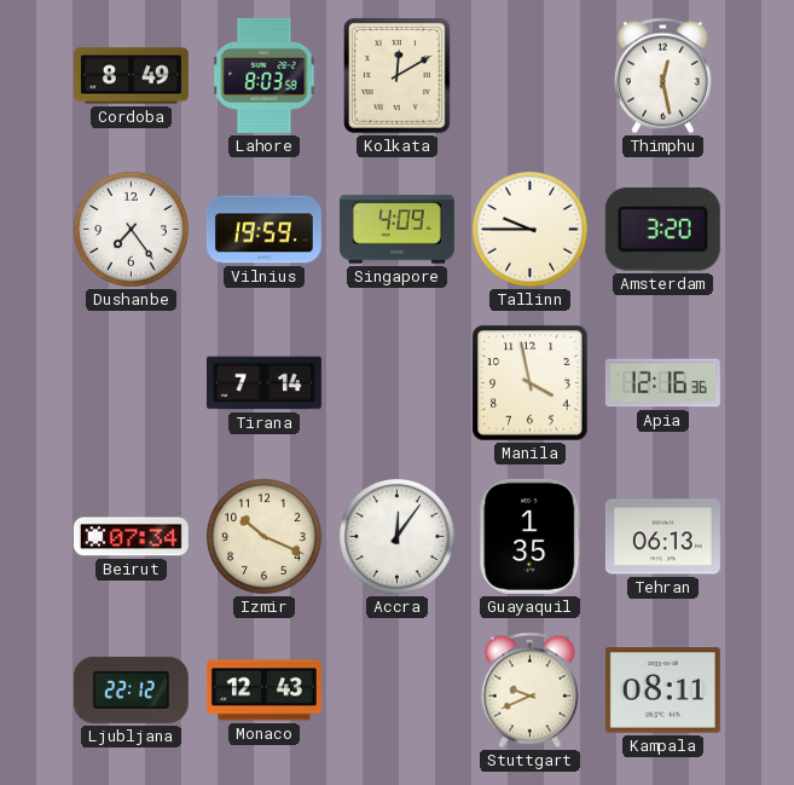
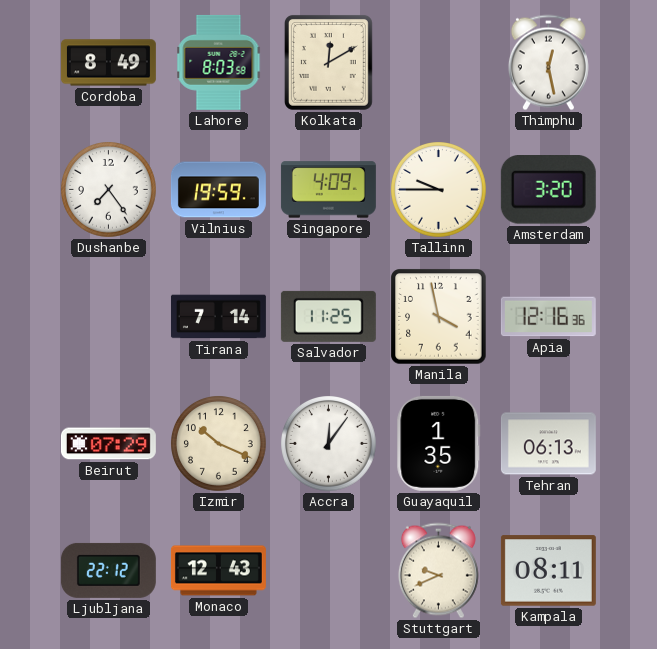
Salvador: none -> 11:25
Beirut: 07:34 -> 07:29
